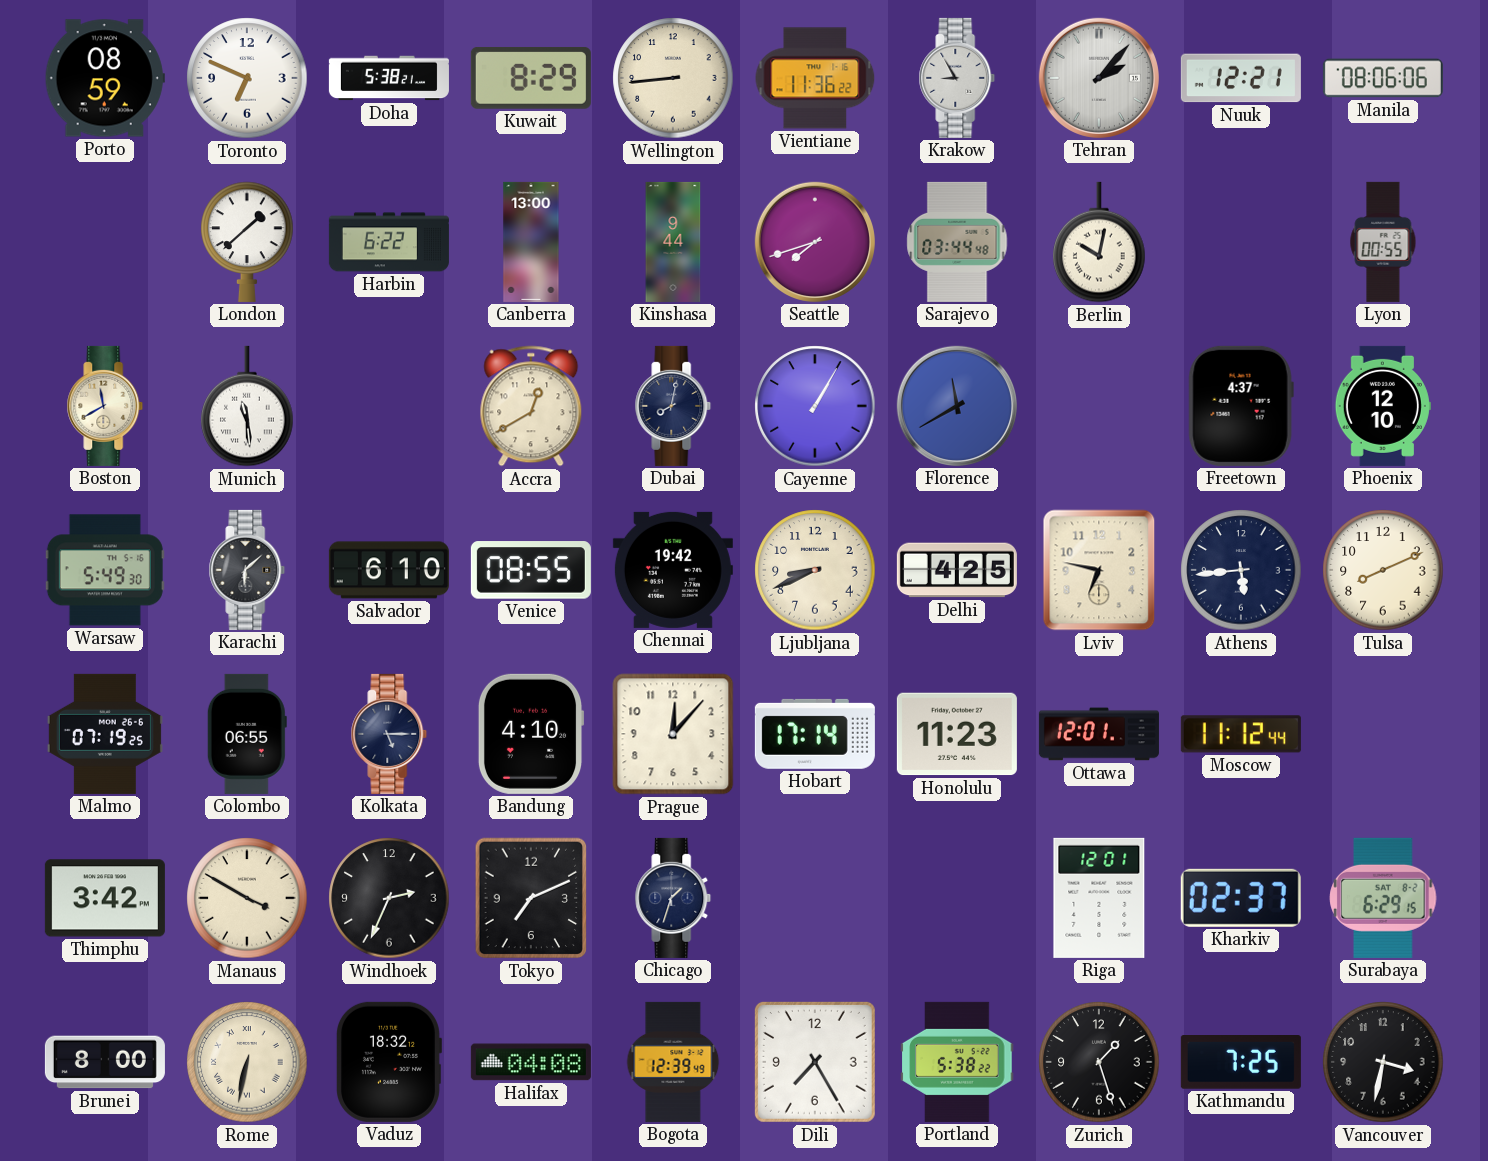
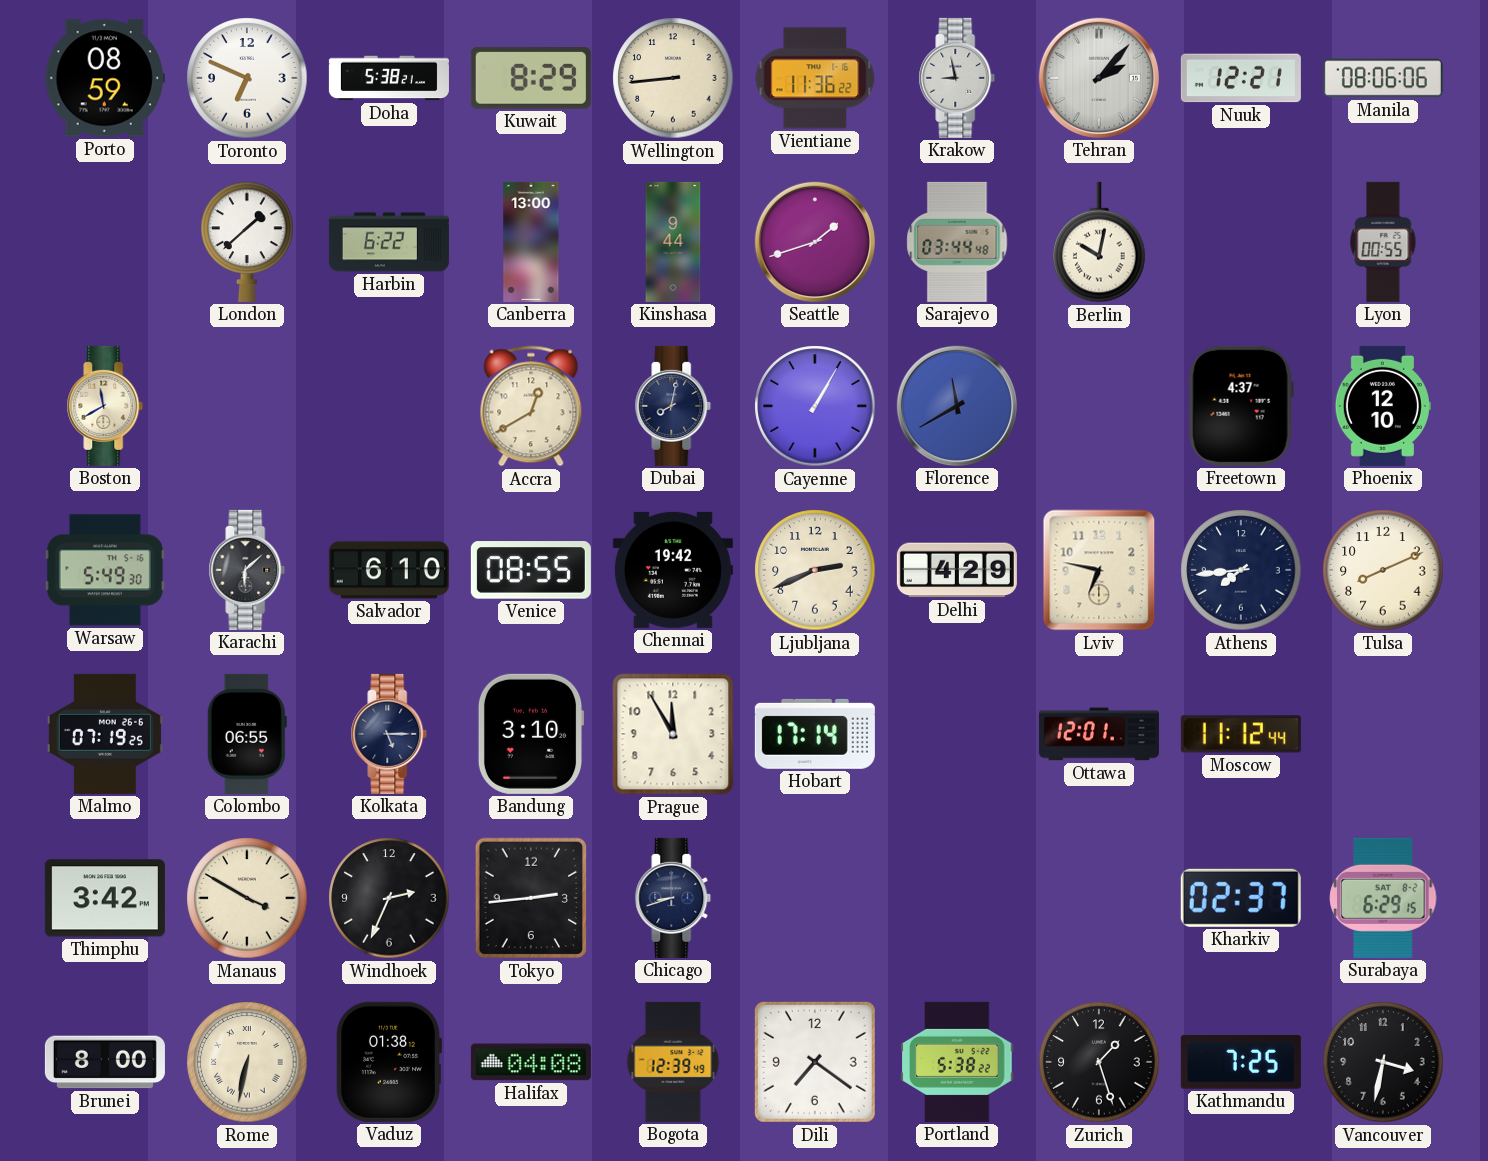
Krakow: 8:55 -> 8:58
Seattle: 7:42 -> 1:42
Munich: 11:29 -> none
Ljubljana: 8:41 -> 2:41
Delhi: 4:25 -> 4:29
Athens: 5:44 -> 7:44
Bandung: 4:10 -> 3:10
Prague: 12:07 -> 11:55
Honolulu: 11:23 -> none
Tokyo: 7:11 -> 2:44
Chicago: 1:33 -> 8:42
Riga: 12:01 -> none
Vaduz: 18:32 -> 01:38
Dili: 7:25 -> 7:21
